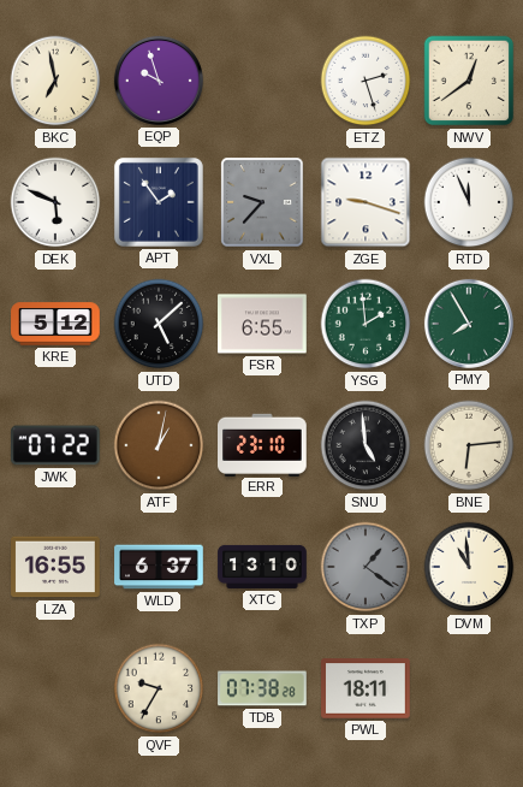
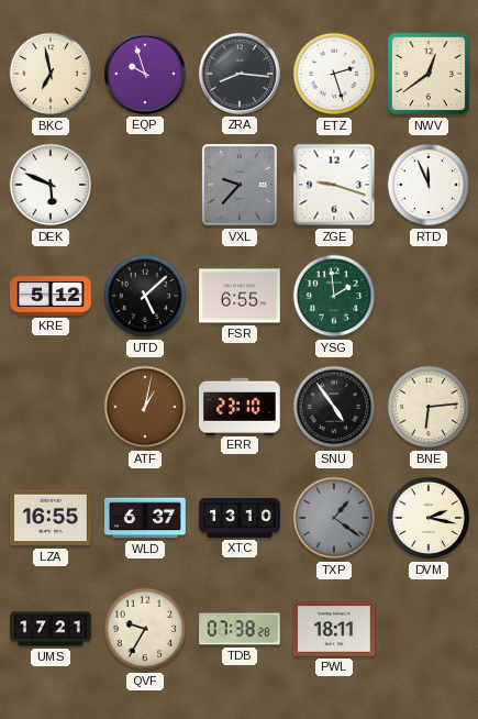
ZRA: none -> 8:16
APT: 1:54 -> none
PMY: 7:55 -> none
JWK: 07:22 -> none
SNU: 4:59 -> 4:54
DVM: 10:59 -> 2:17
UMS: none -> 17:21
